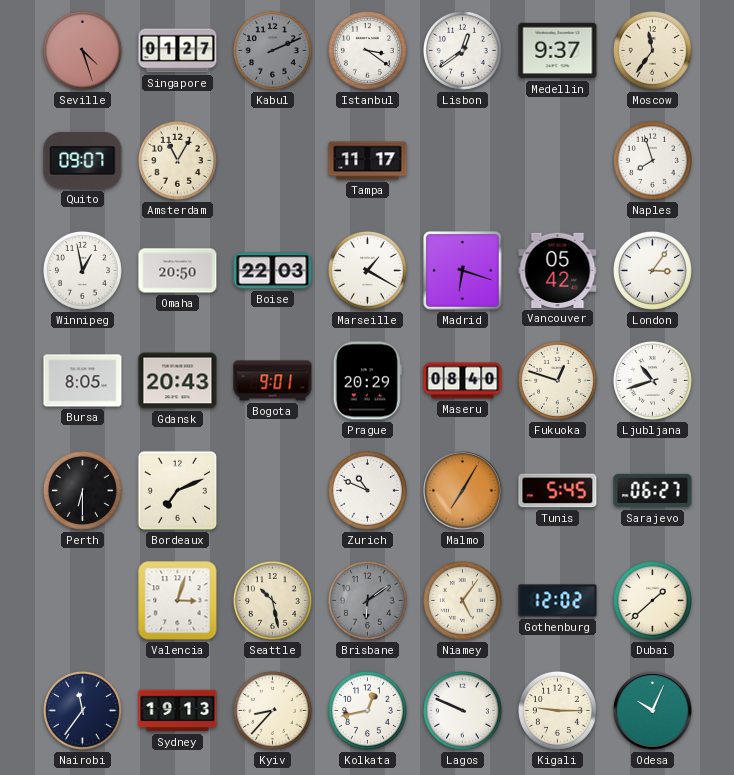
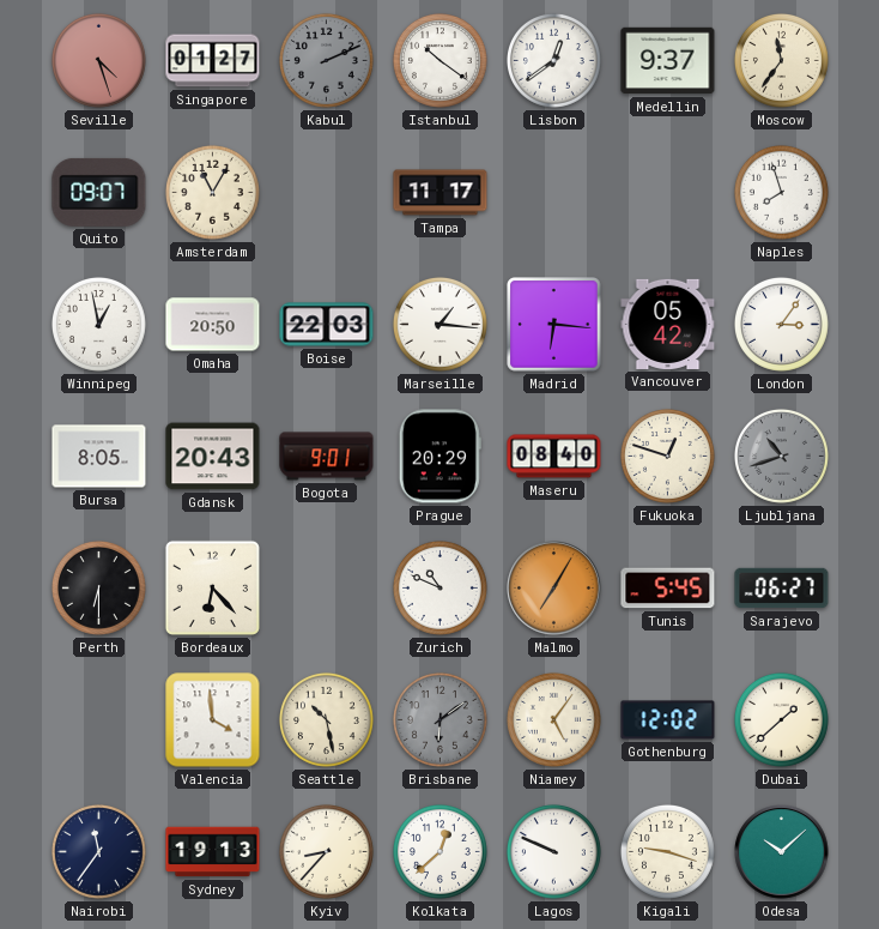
Istanbul: 3:21 -> 10:21
Marseille: 1:20 -> 1:16
Madrid: 6:18 -> 6:16
Ljubljana dial: white -> grey
Bordeaux: 7:11 -> 6:23
Valencia: 3:03 -> 3:59
Kolkata: 12:43 -> 12:38
Kigali: 9:15 -> 9:18
Odesa: 10:04 -> 10:08
